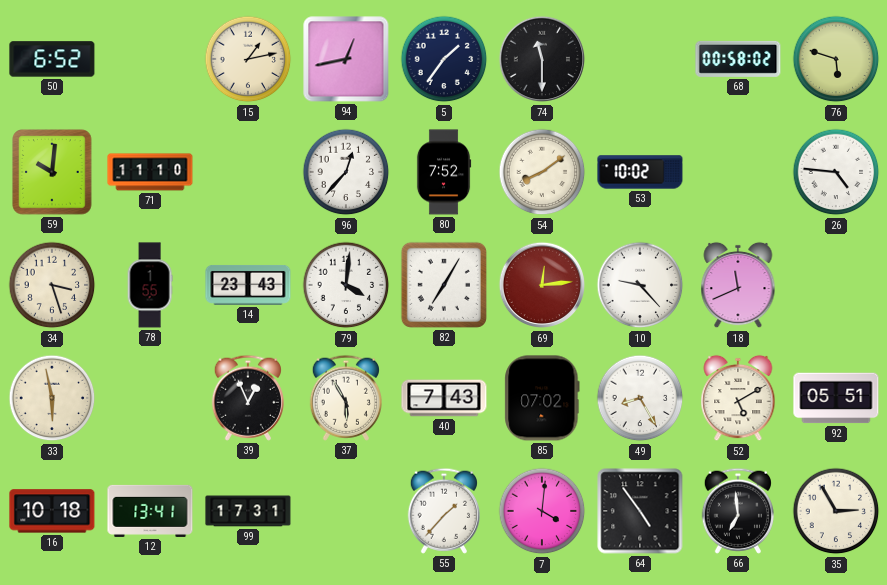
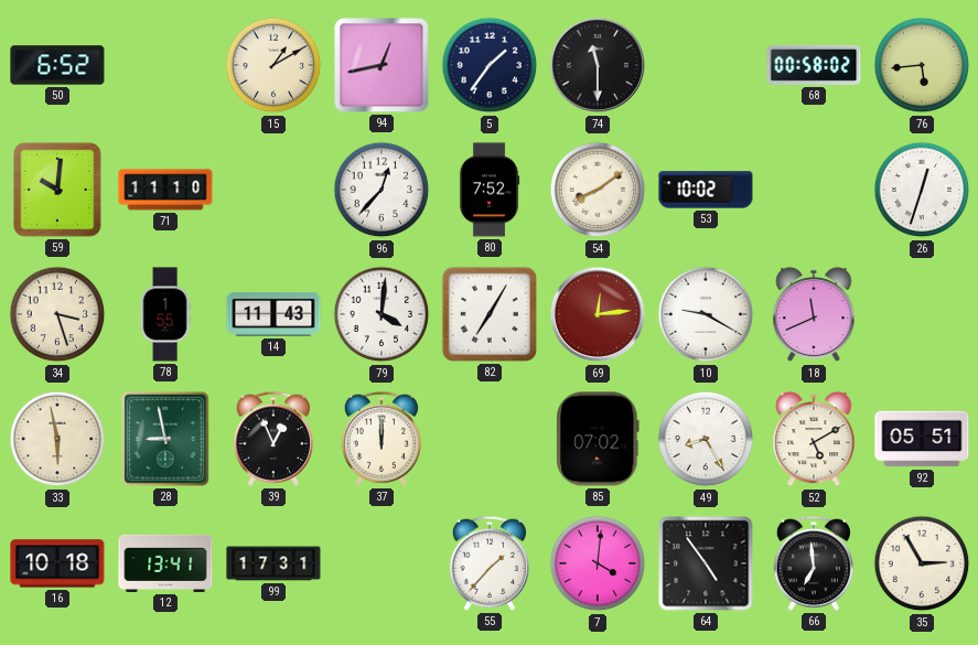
15: 1:13 -> 1:10
76: 5:48 -> 5:44
26: 4:46 -> 12:33
14: 23:43 -> 11:43
10: 9:23 -> 9:20
28: none -> 8:58
37: 5:55 -> 12:00
40: 7:43 -> none
